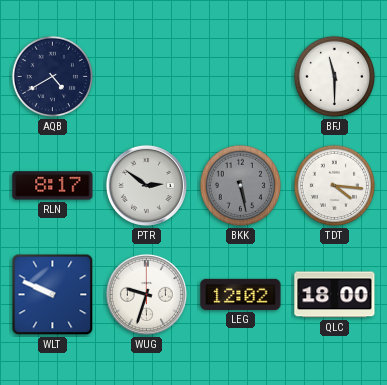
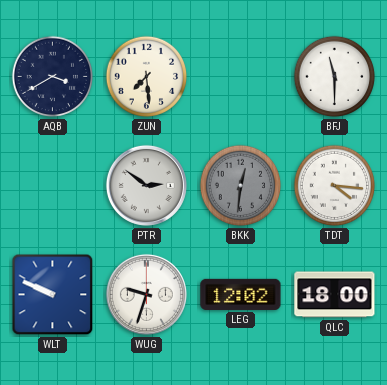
AQB: 4:40 -> 3:40
ZUN: none -> 7:29
RLN: 8:17 -> none
BKK: 5:28 -> 12:31
